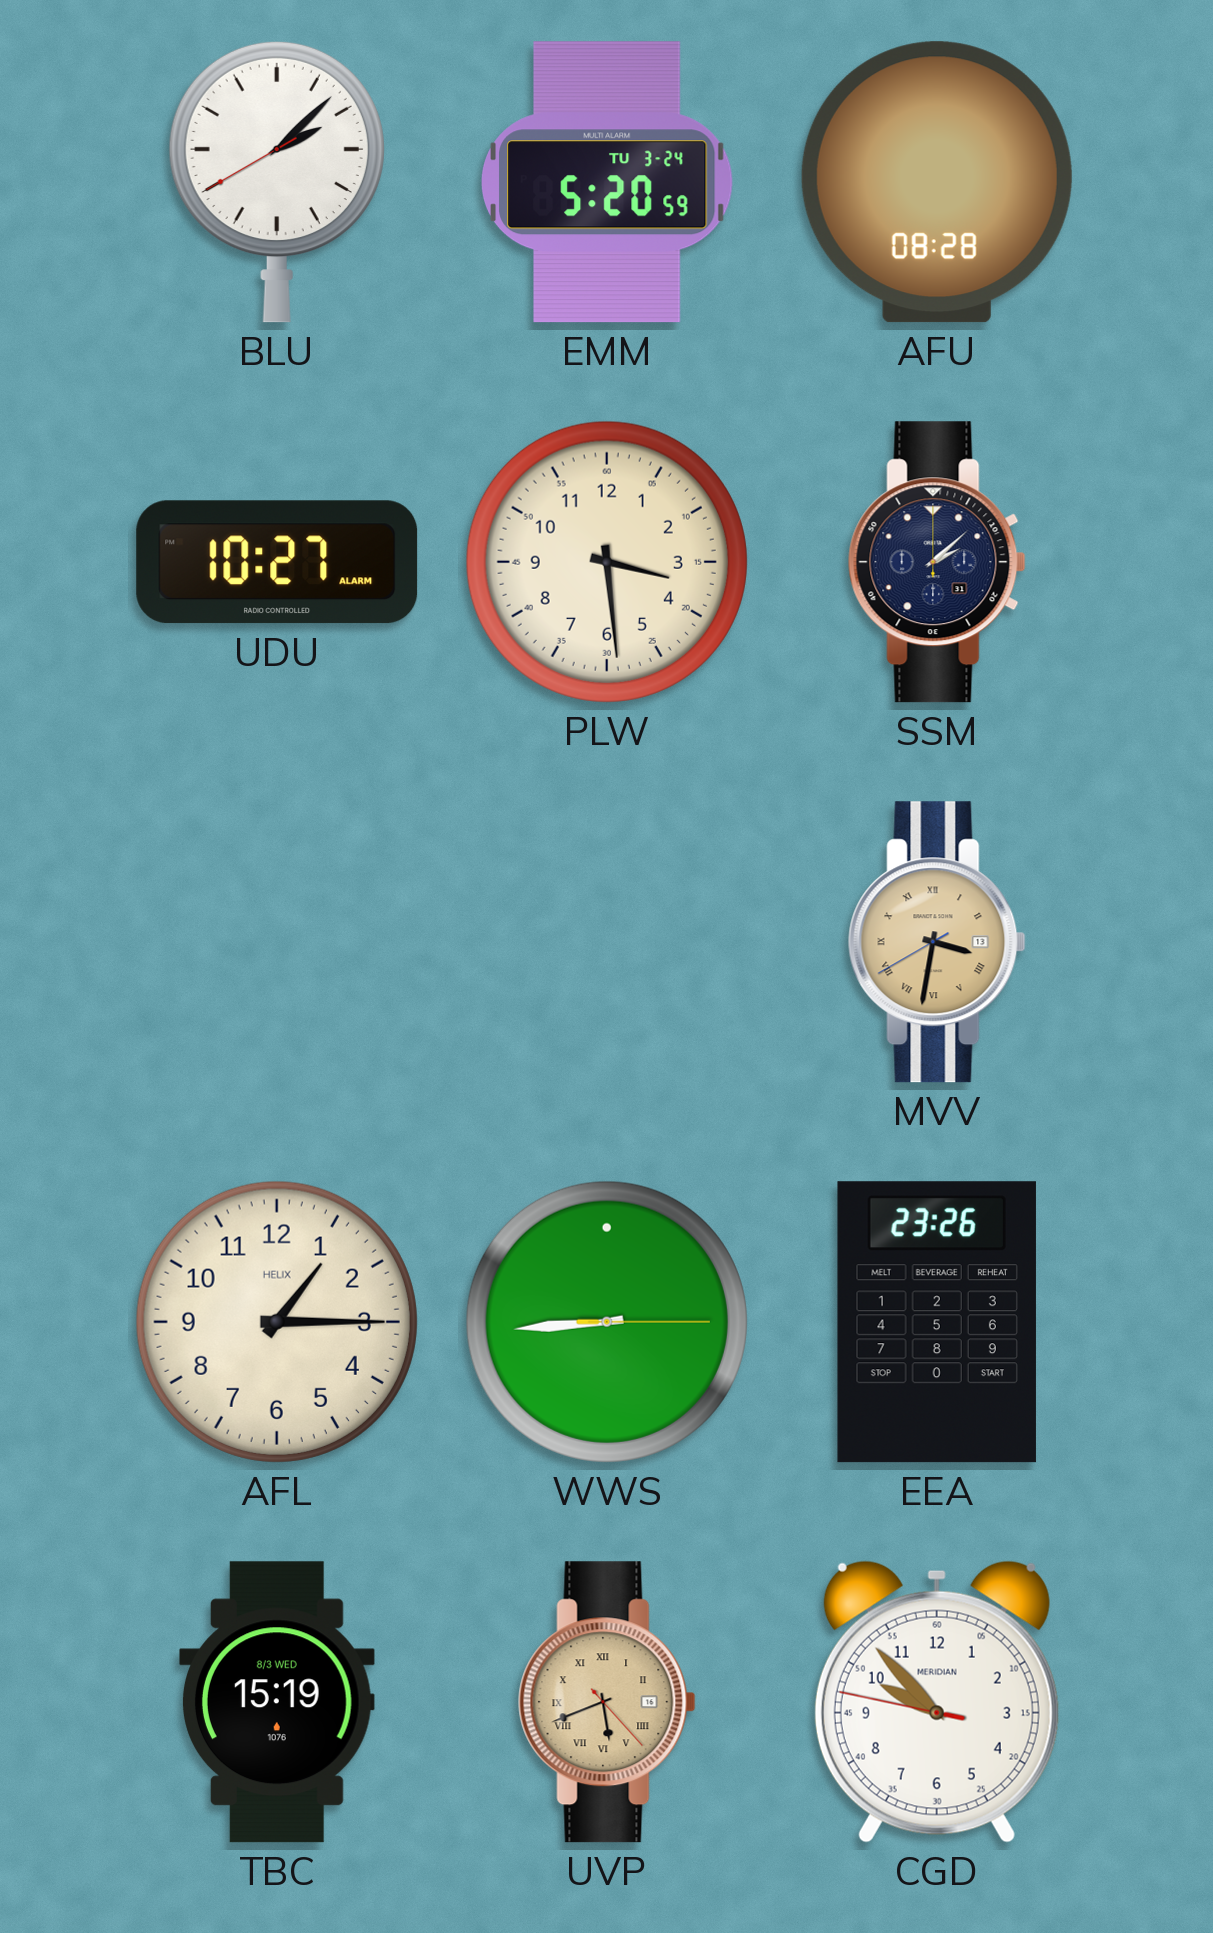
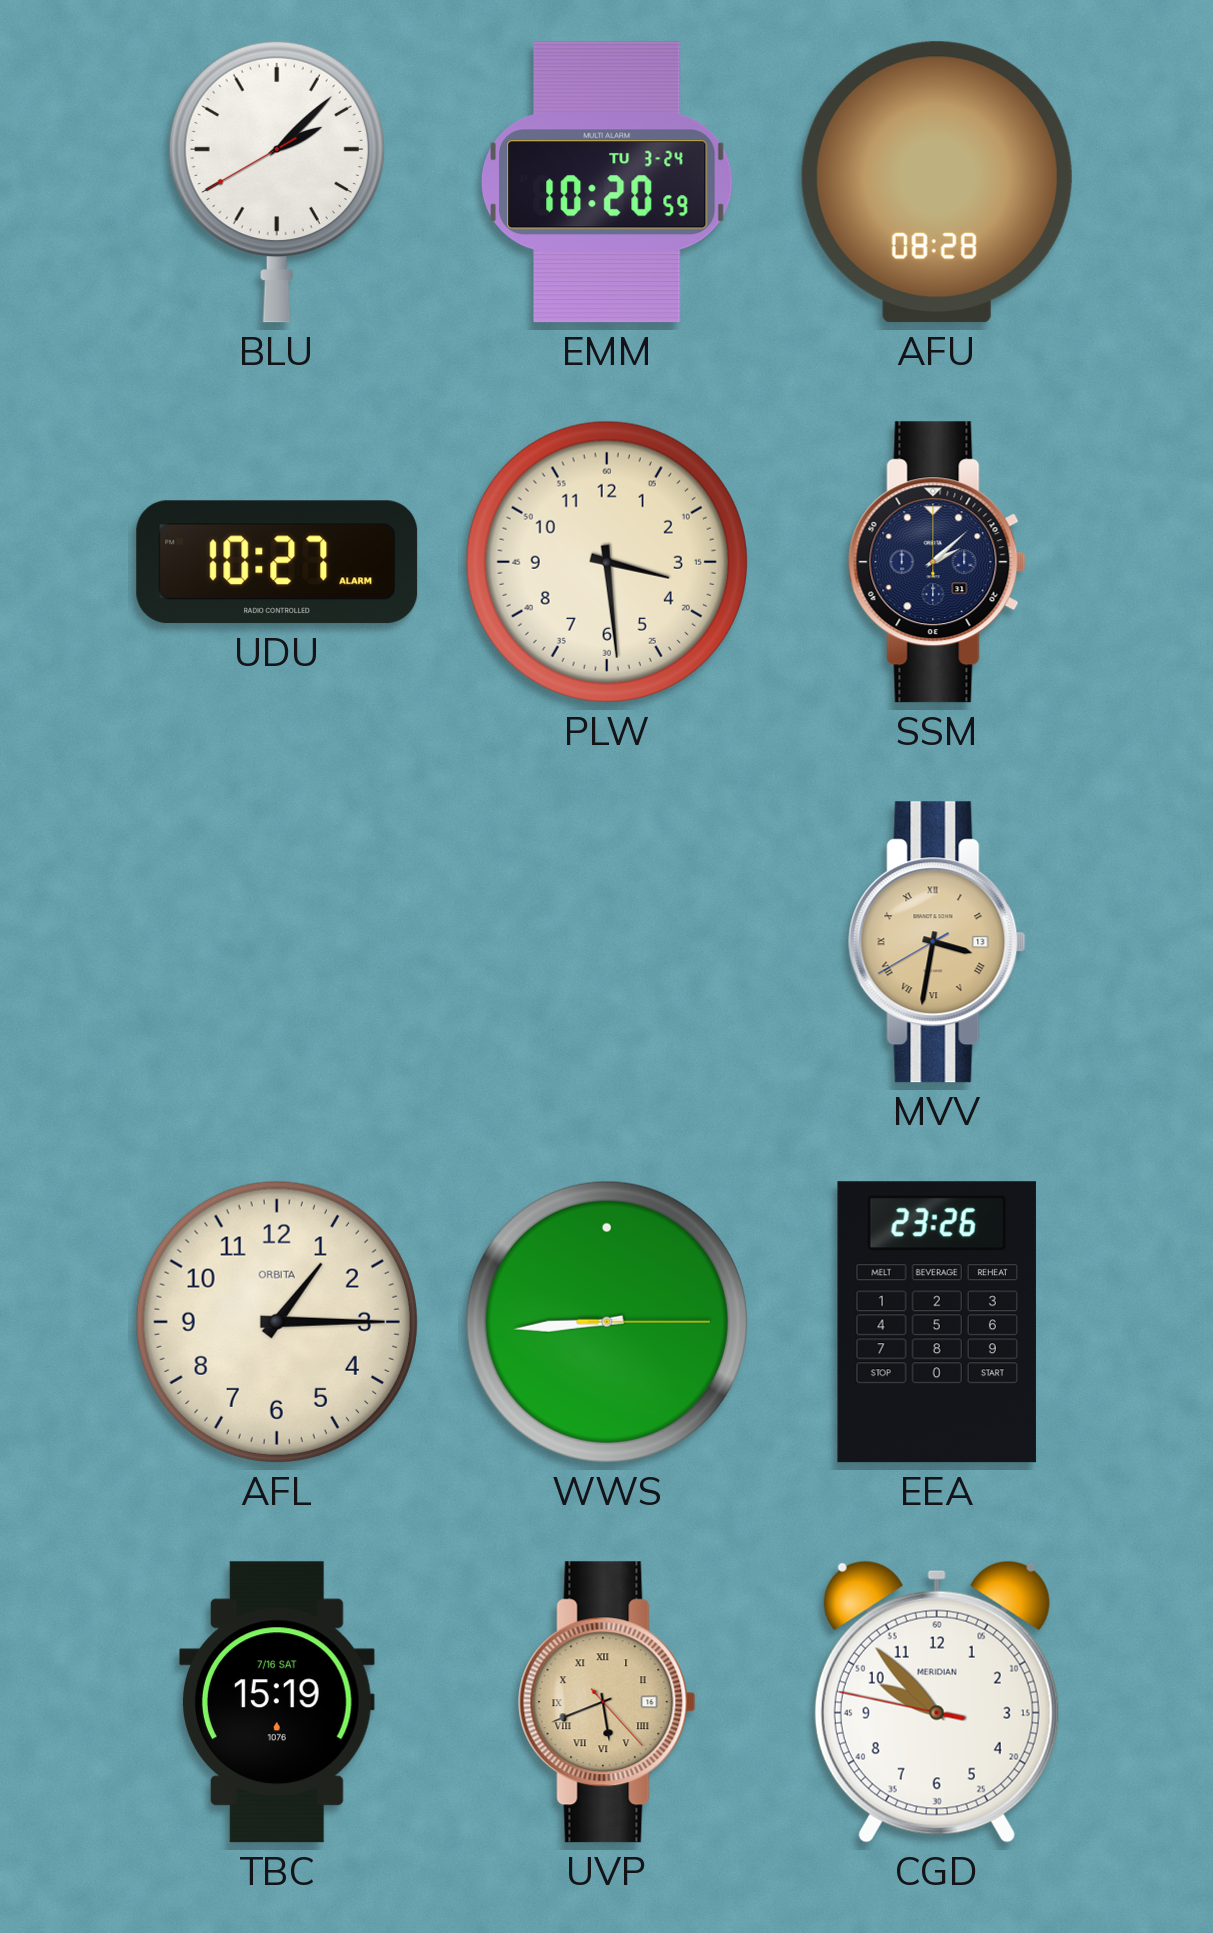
EMM: 5:20 -> 10:20
AFL brand: HELIX -> ORBITA
TBC date: 8/3 WED -> 7/16 SAT
